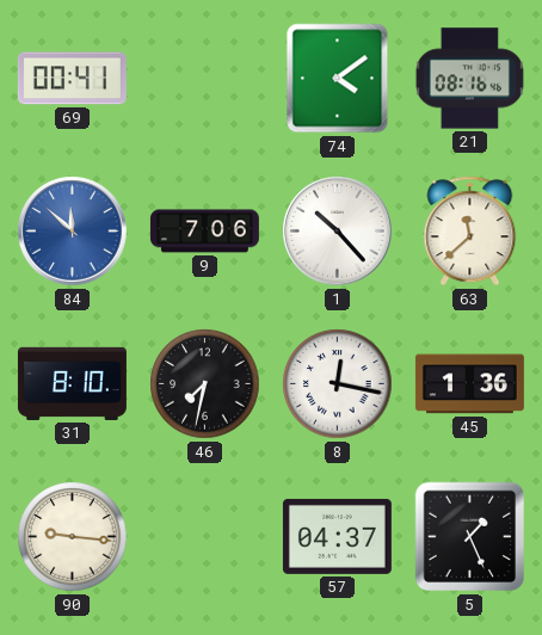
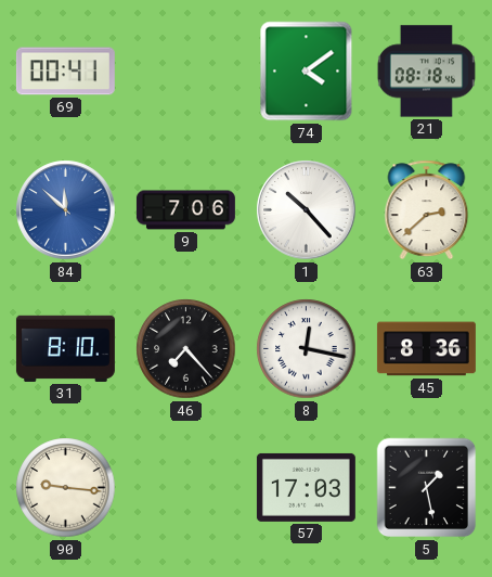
21: 08:16 -> 08:18
63: 11:38 -> 2:38
46: 7:32 -> 7:23
45: 1:36 -> 8:36
57: 04:37 -> 17:03
5: 1:26 -> 1:28
